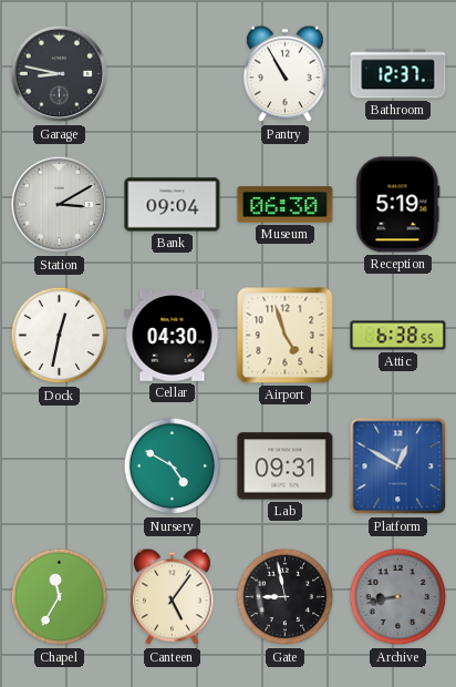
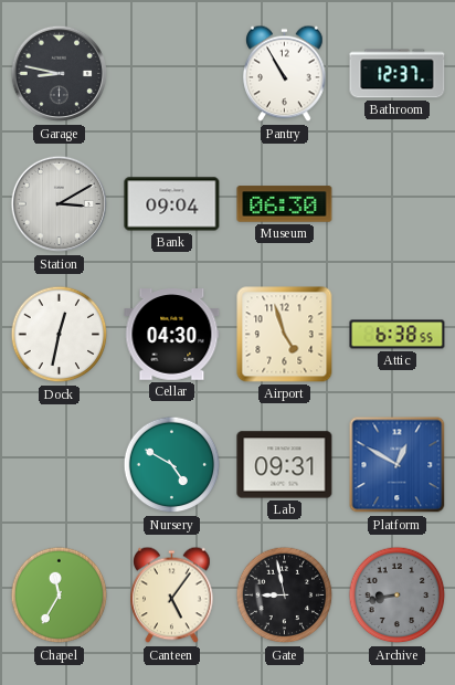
Reception: 5:19 -> none
